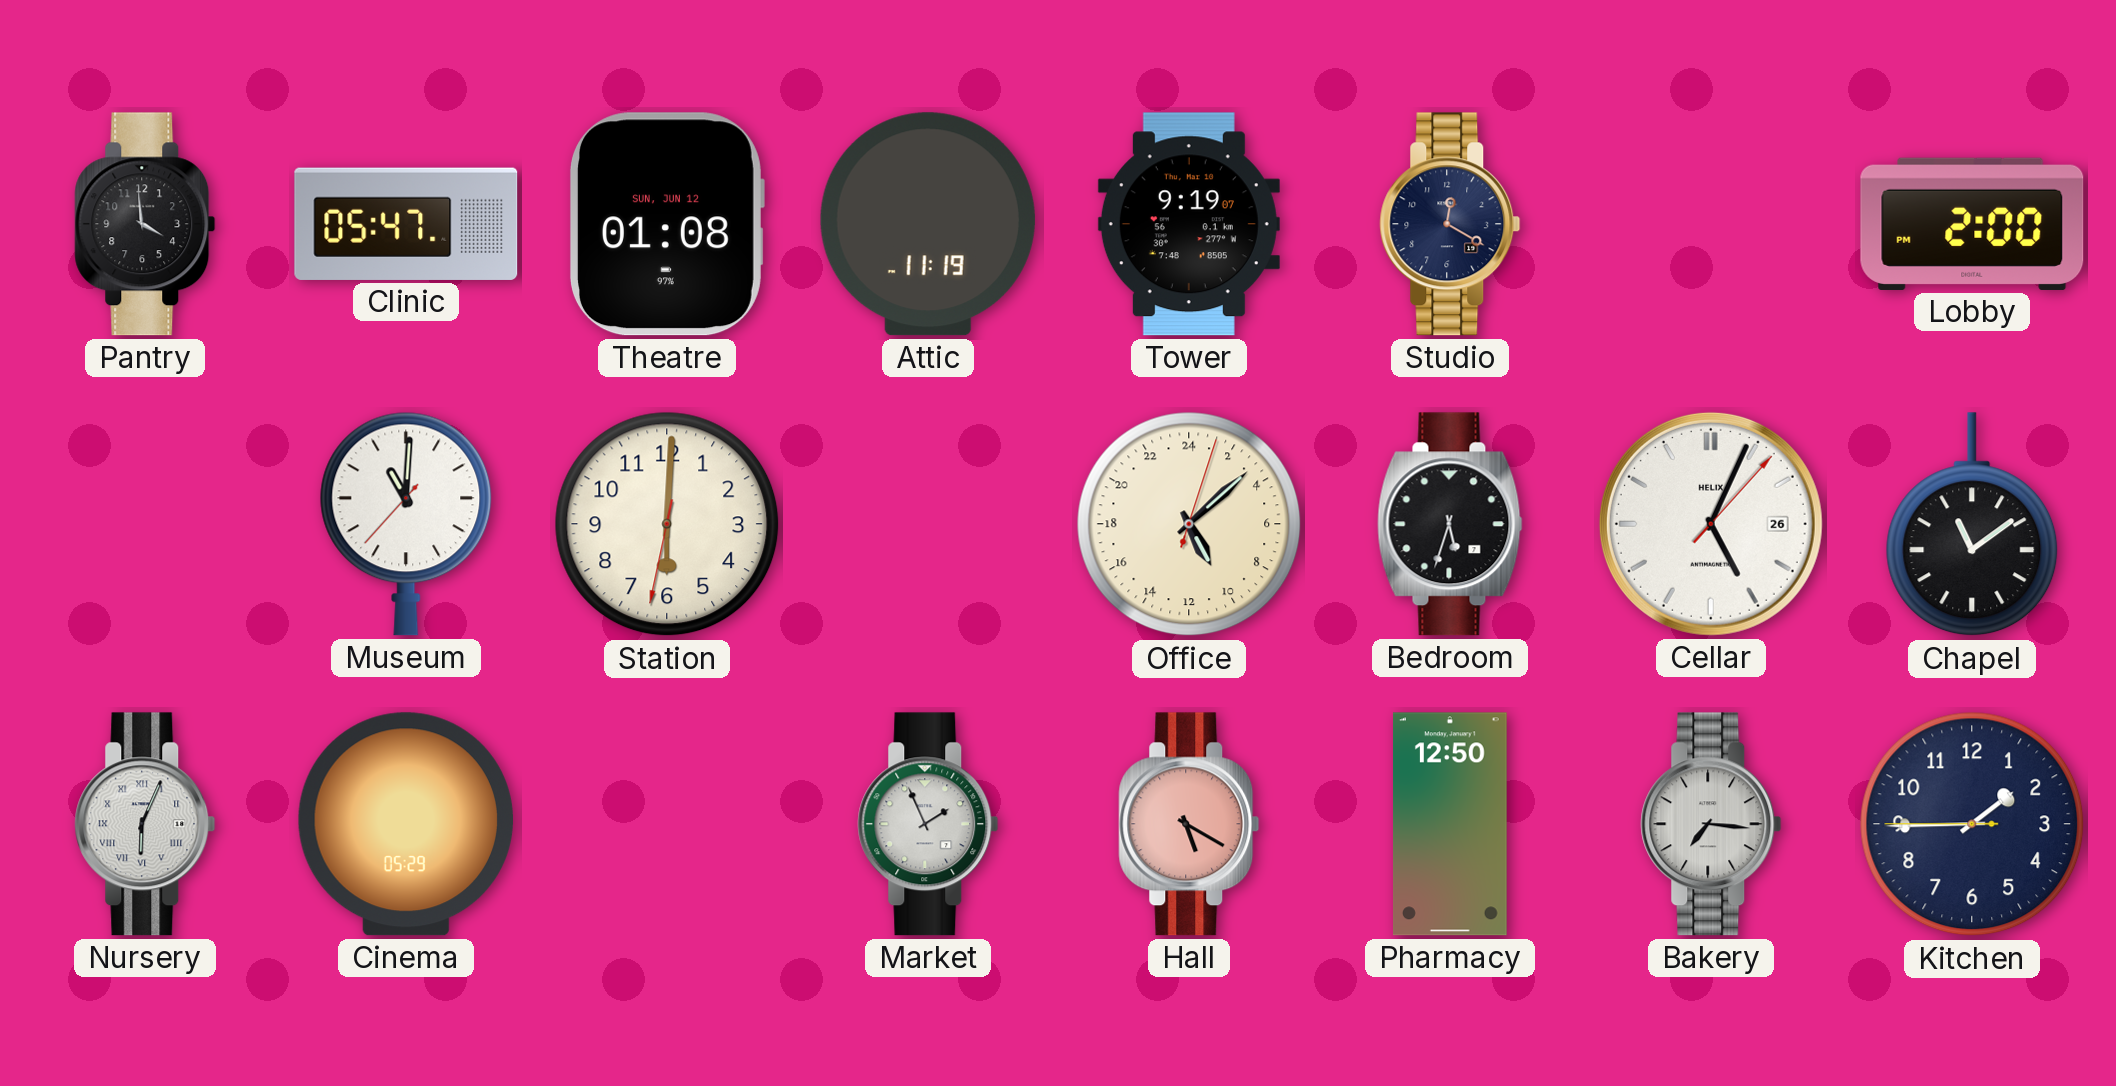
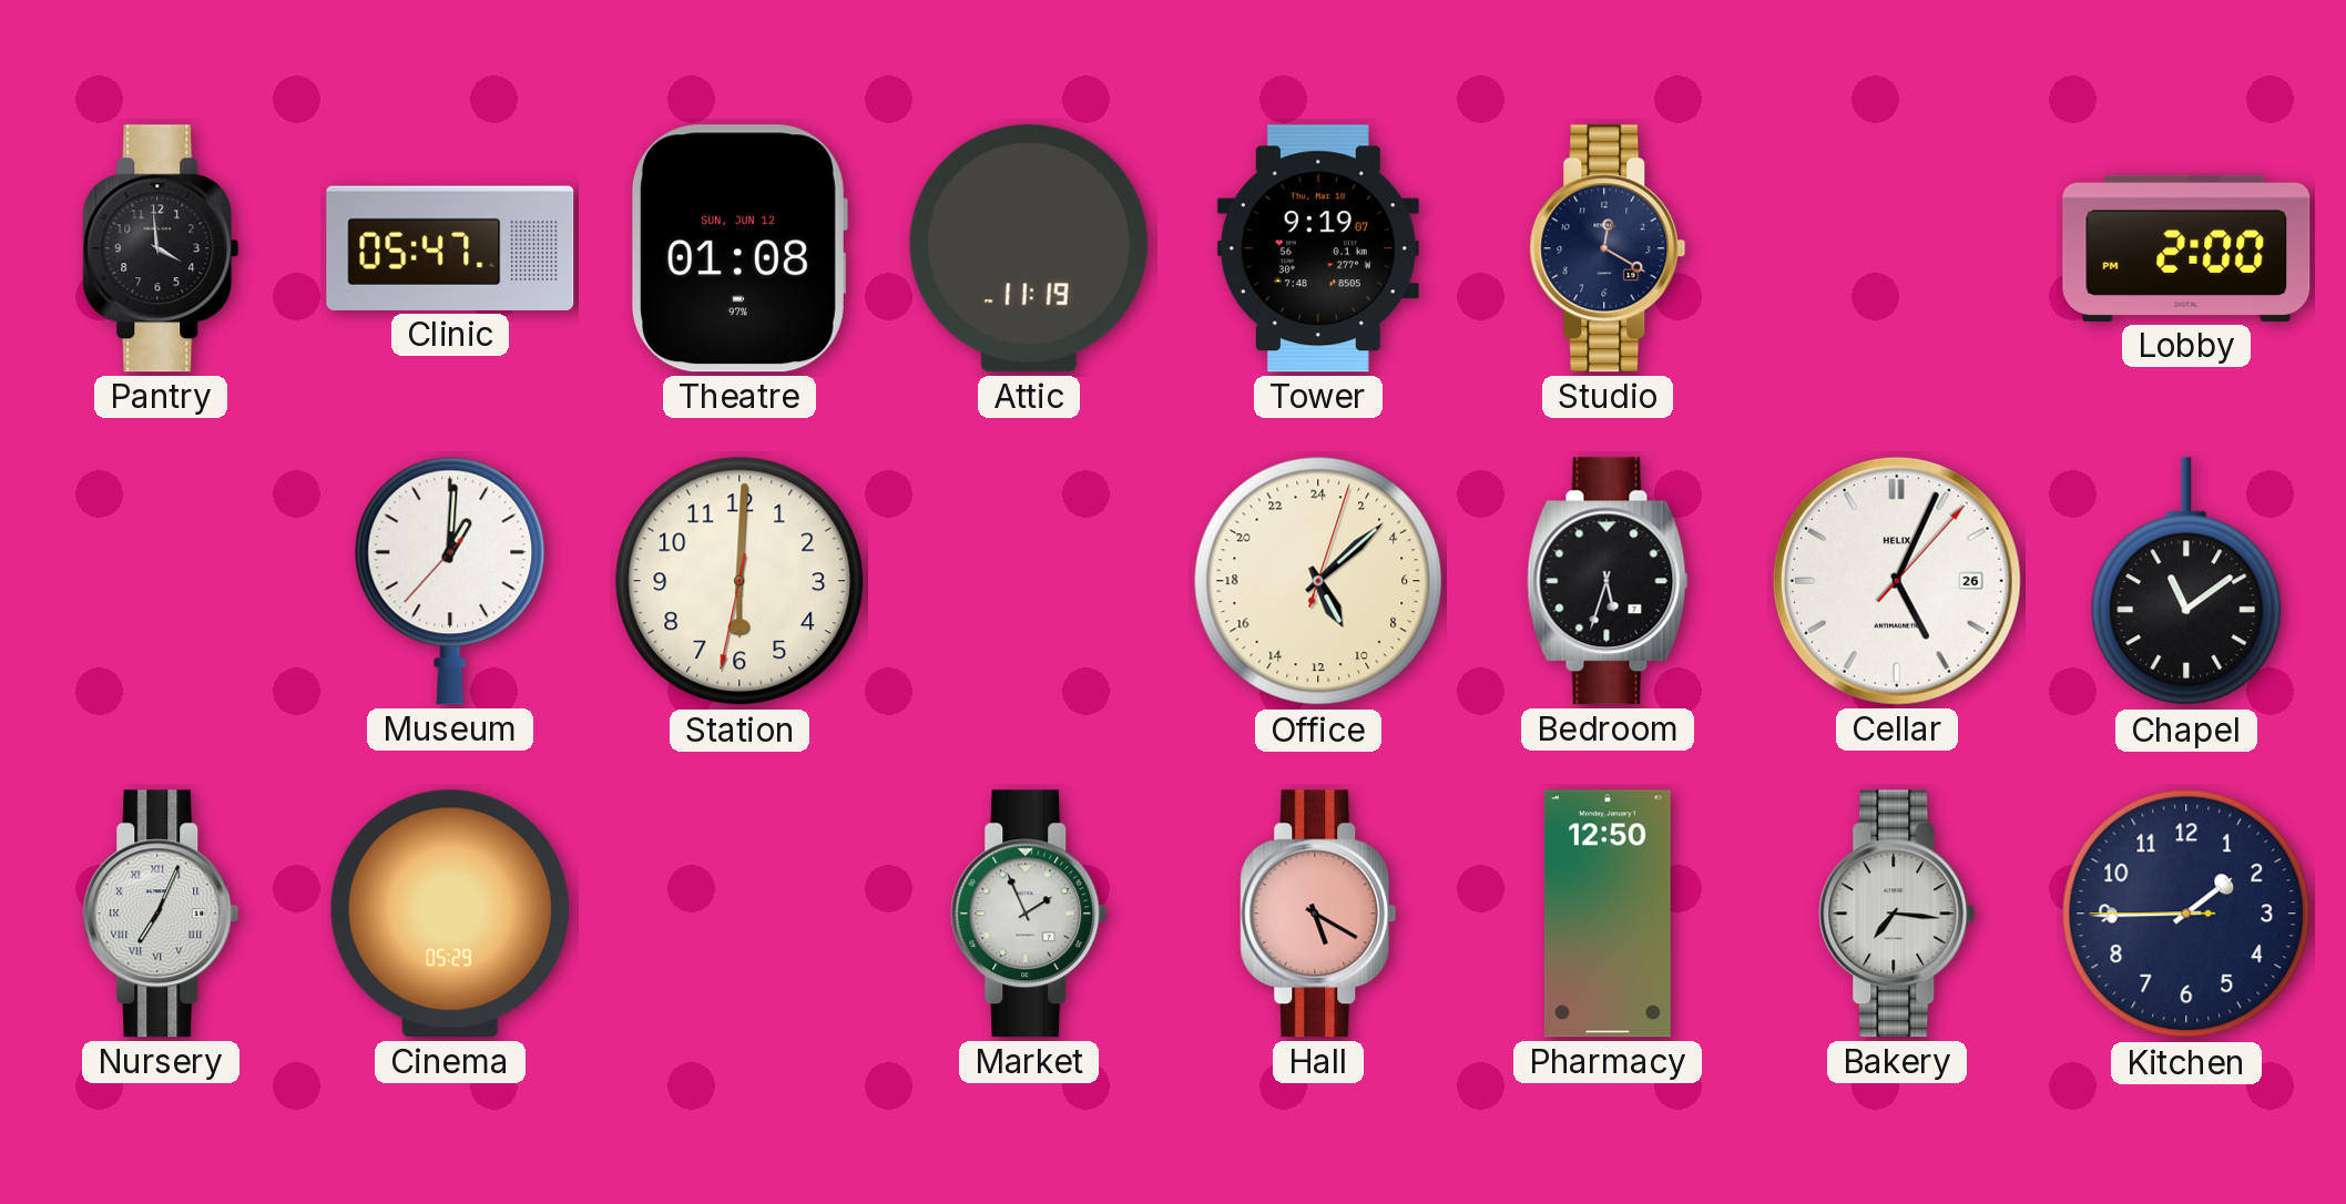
Museum: 11:00 -> 1:00
Nursery: 6:04 -> 7:04
